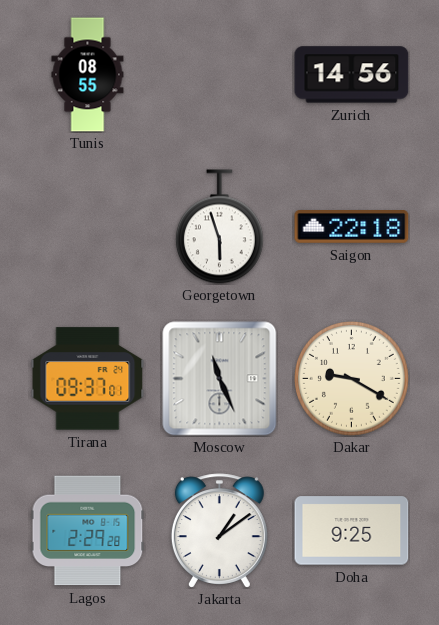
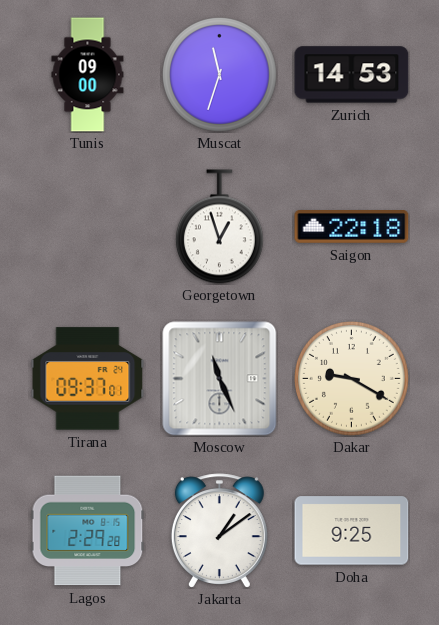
Tunis: 08:55 -> 09:00
Muscat: none -> 11:33
Zurich: 14:56 -> 14:53
Georgetown: 5:57 -> 12:57
